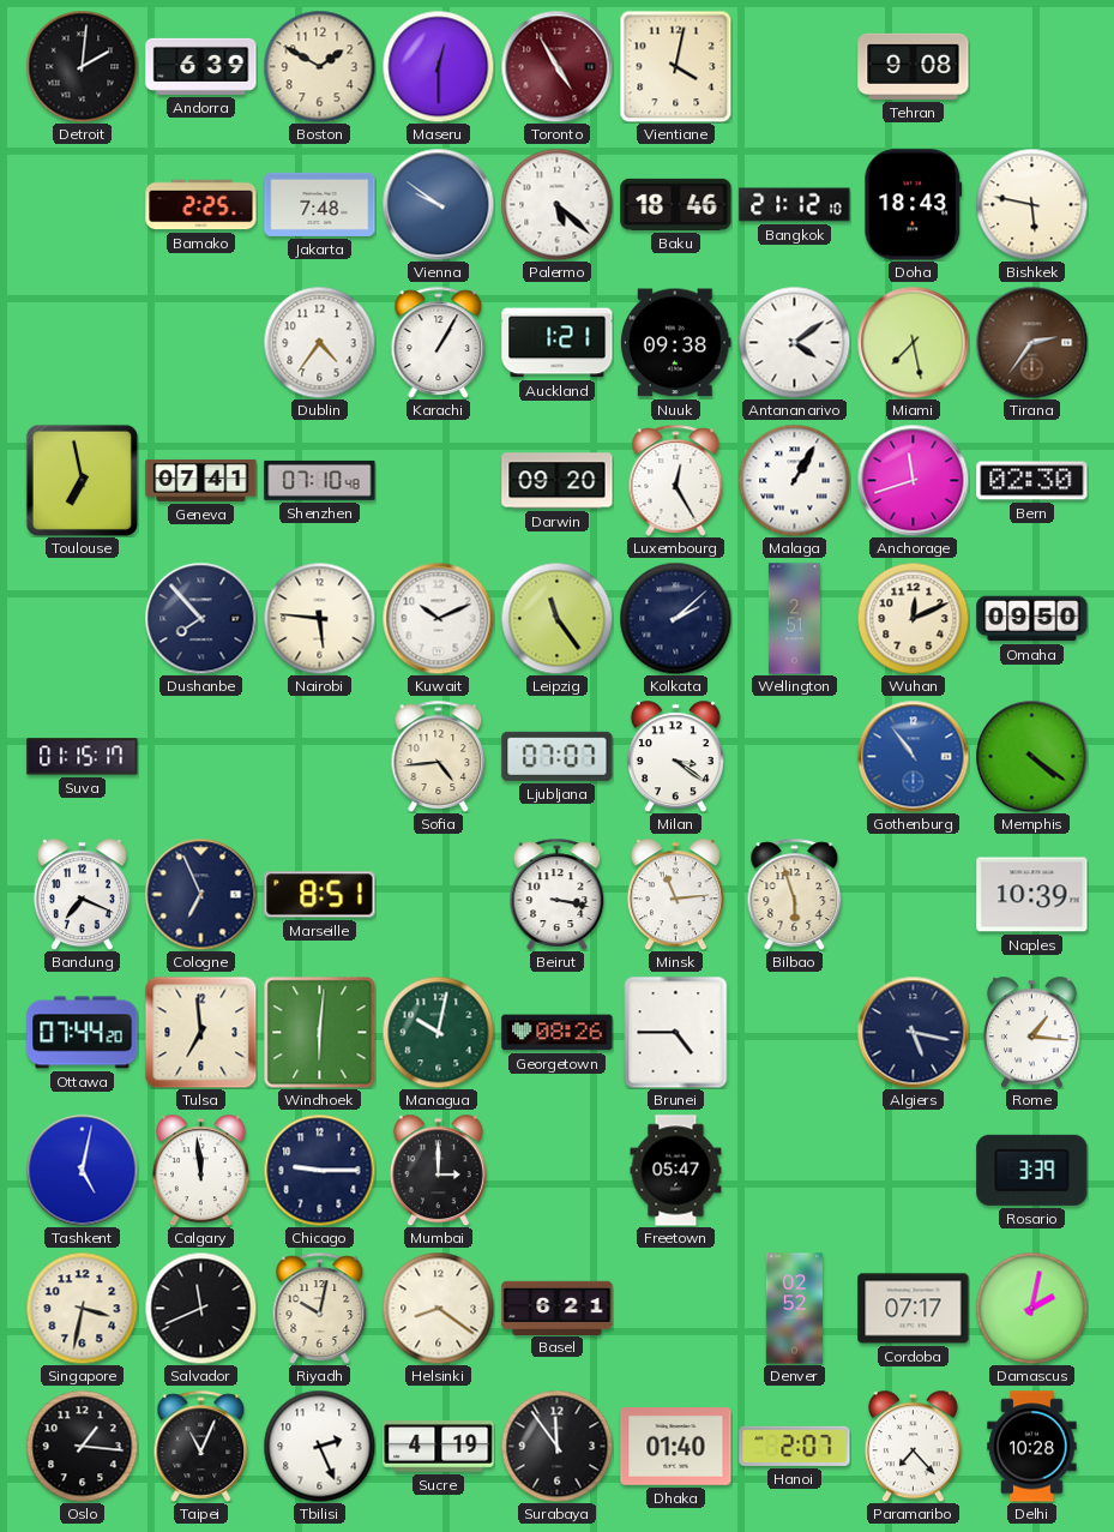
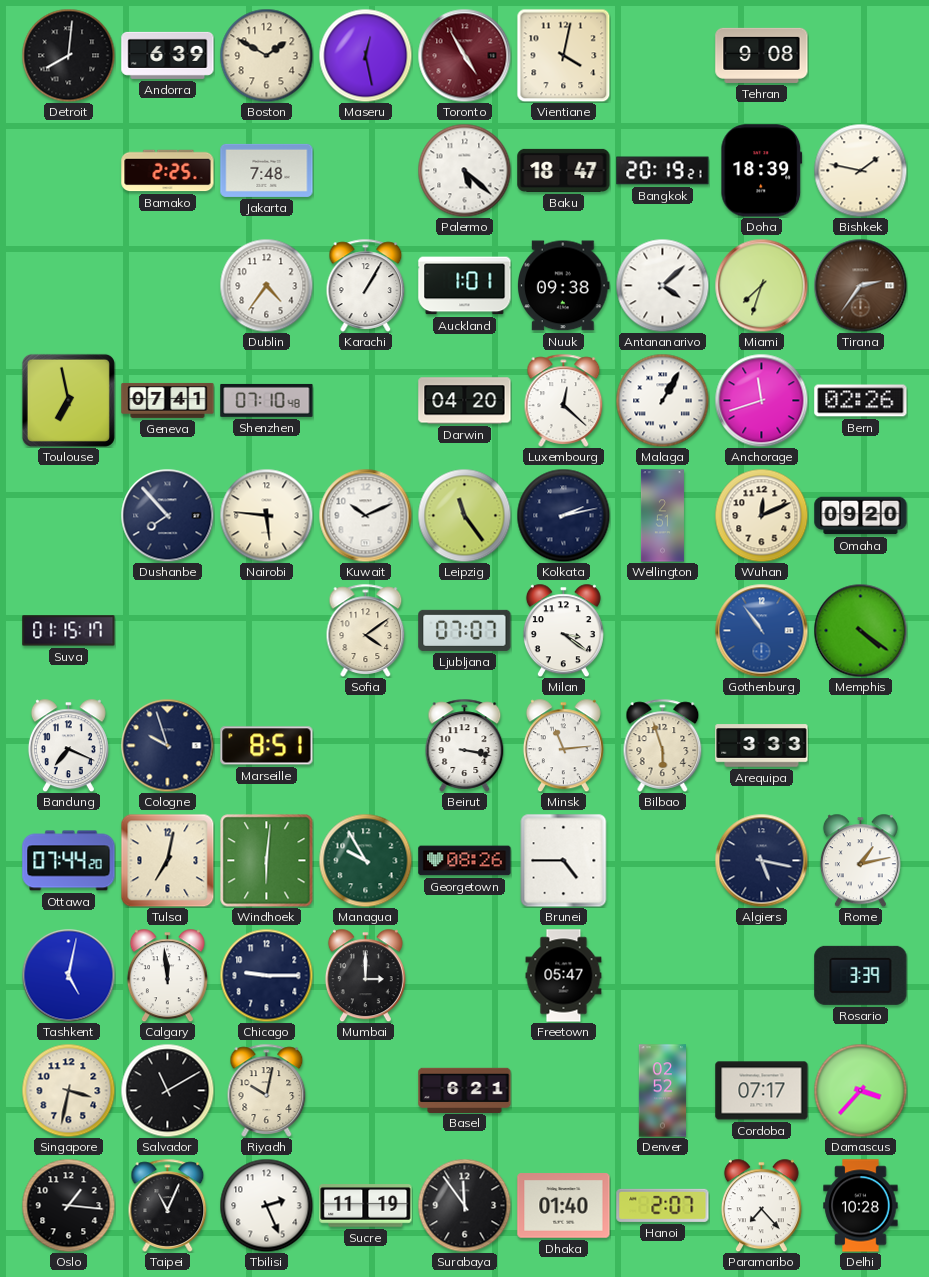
Detroit: 2:01 -> 8:01
Maseru: 12:30 -> 12:28
Vienna: 9:51 -> none
Baku: 18:46 -> 18:47
Bangkok: 21:12 -> 20:19
Doha: 18:43 -> 18:39
Bishkek: 5:47 -> 1:47
Auckland: 1:21 -> 1:01
Antananarivo: 4:09 -> 4:08
Miami: 7:28 -> 7:33
Darwin: 09:20 -> 04:20
Luxembourg: 12:25 -> 12:22
Bern: 02:30 -> 02:26
Kolkata: 2:08 -> 2:13
Omaha: 09:50 -> 09:20
Sofia: 4:44 -> 4:09
Cologne: 6:56 -> 9:57
Arequipa: none -> 3:33
Naples: 10:39 -> none
Tulsa: 6:59 -> 7:02
Managua: 10:02 -> 9:55
Rome: 1:16 -> 1:13
Salvador: 11:41 -> 11:10
Helsinki: 8:21 -> none
Damascus: 2:02 -> 3:37
Sucre: 4:19 -> 11:19
